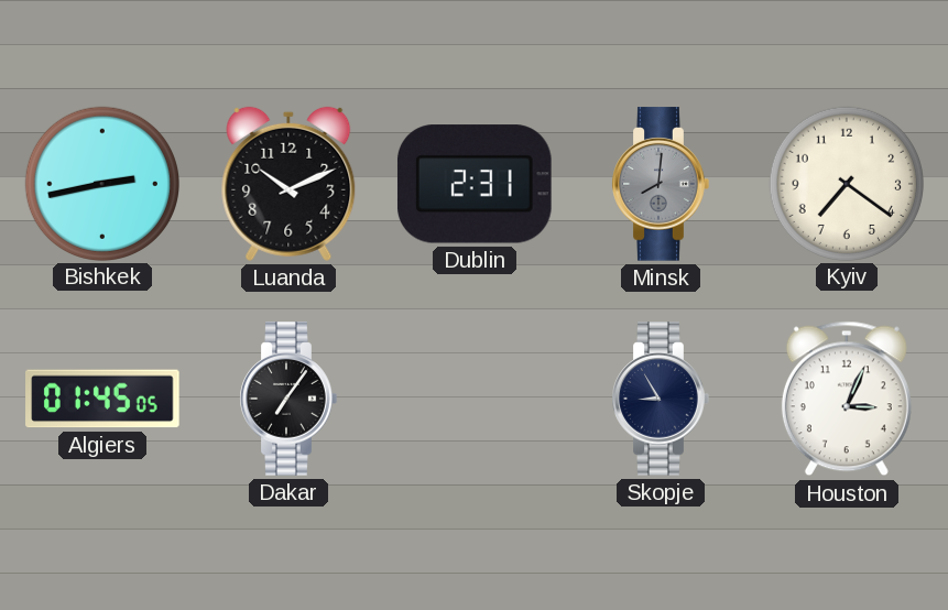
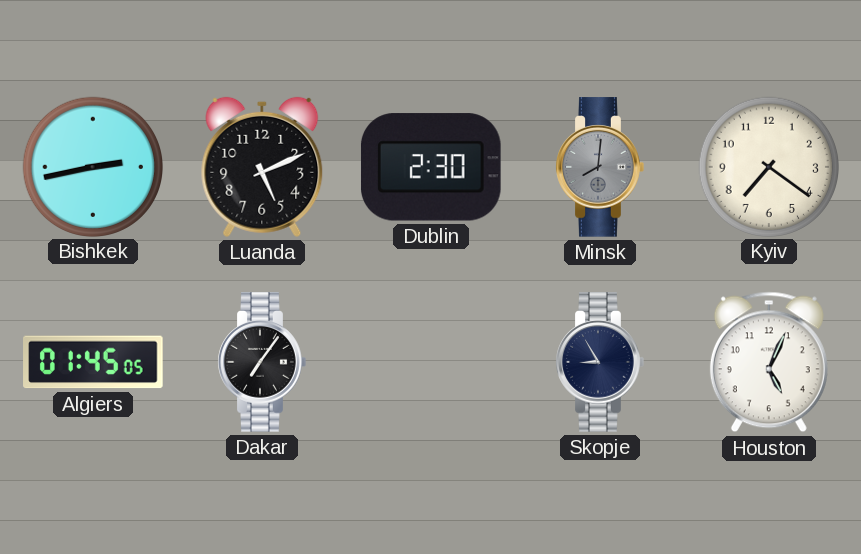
Luanda: 10:11 -> 5:11
Dublin: 2:31 -> 2:30
Houston: 3:04 -> 5:04
